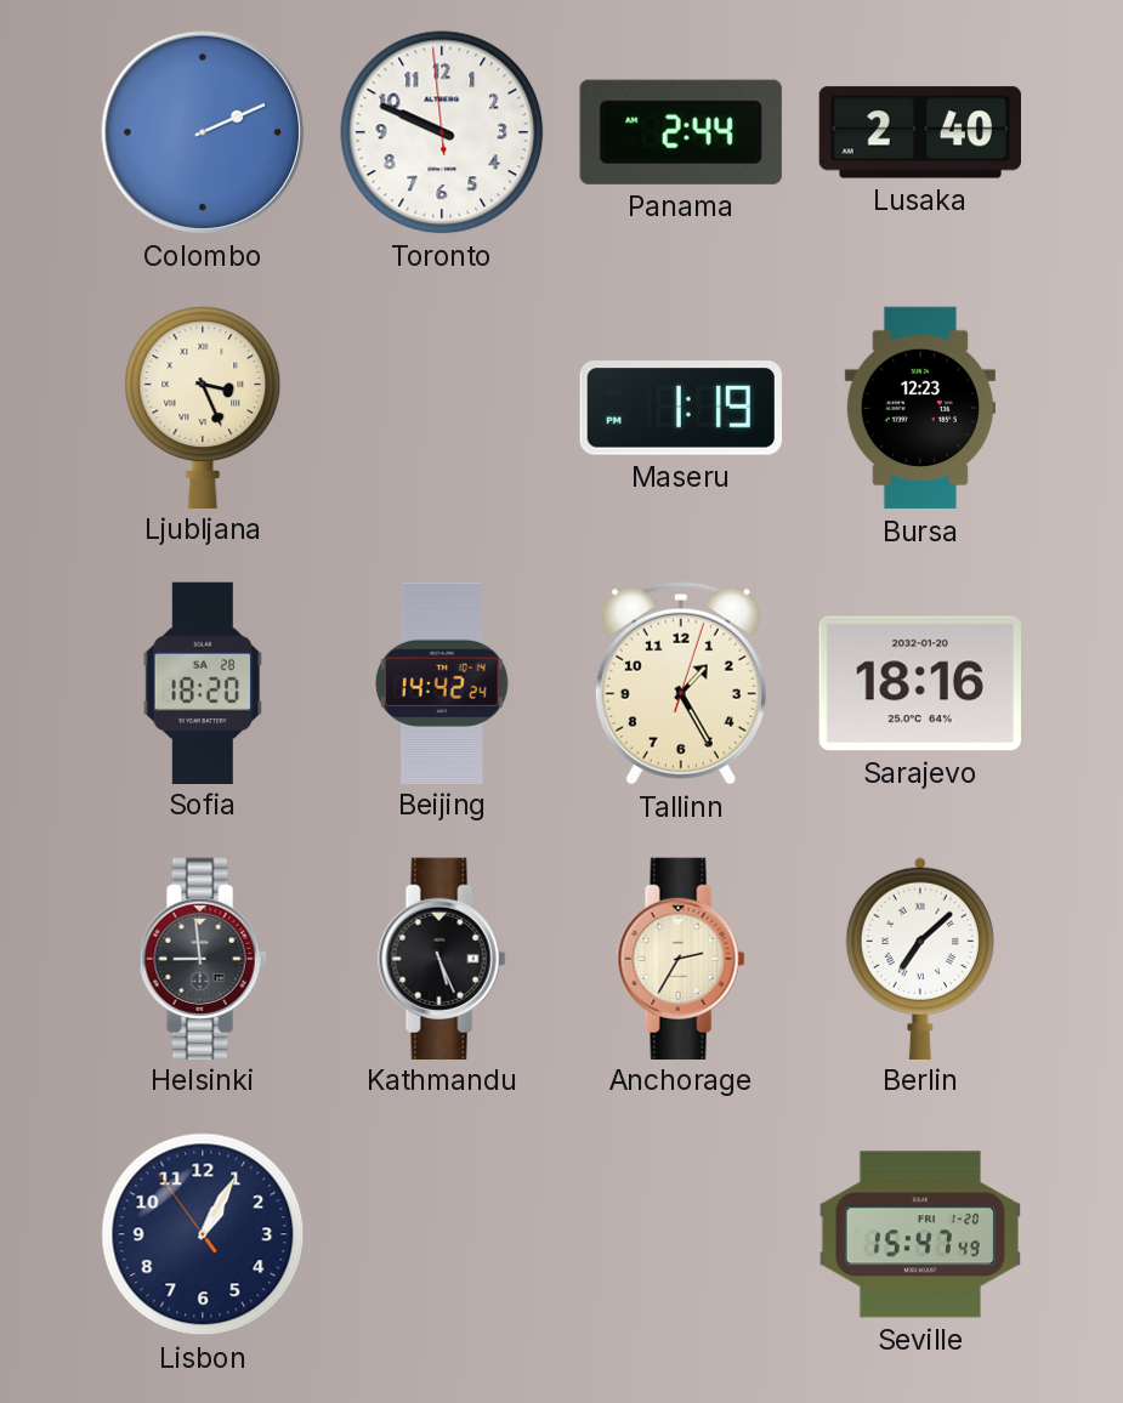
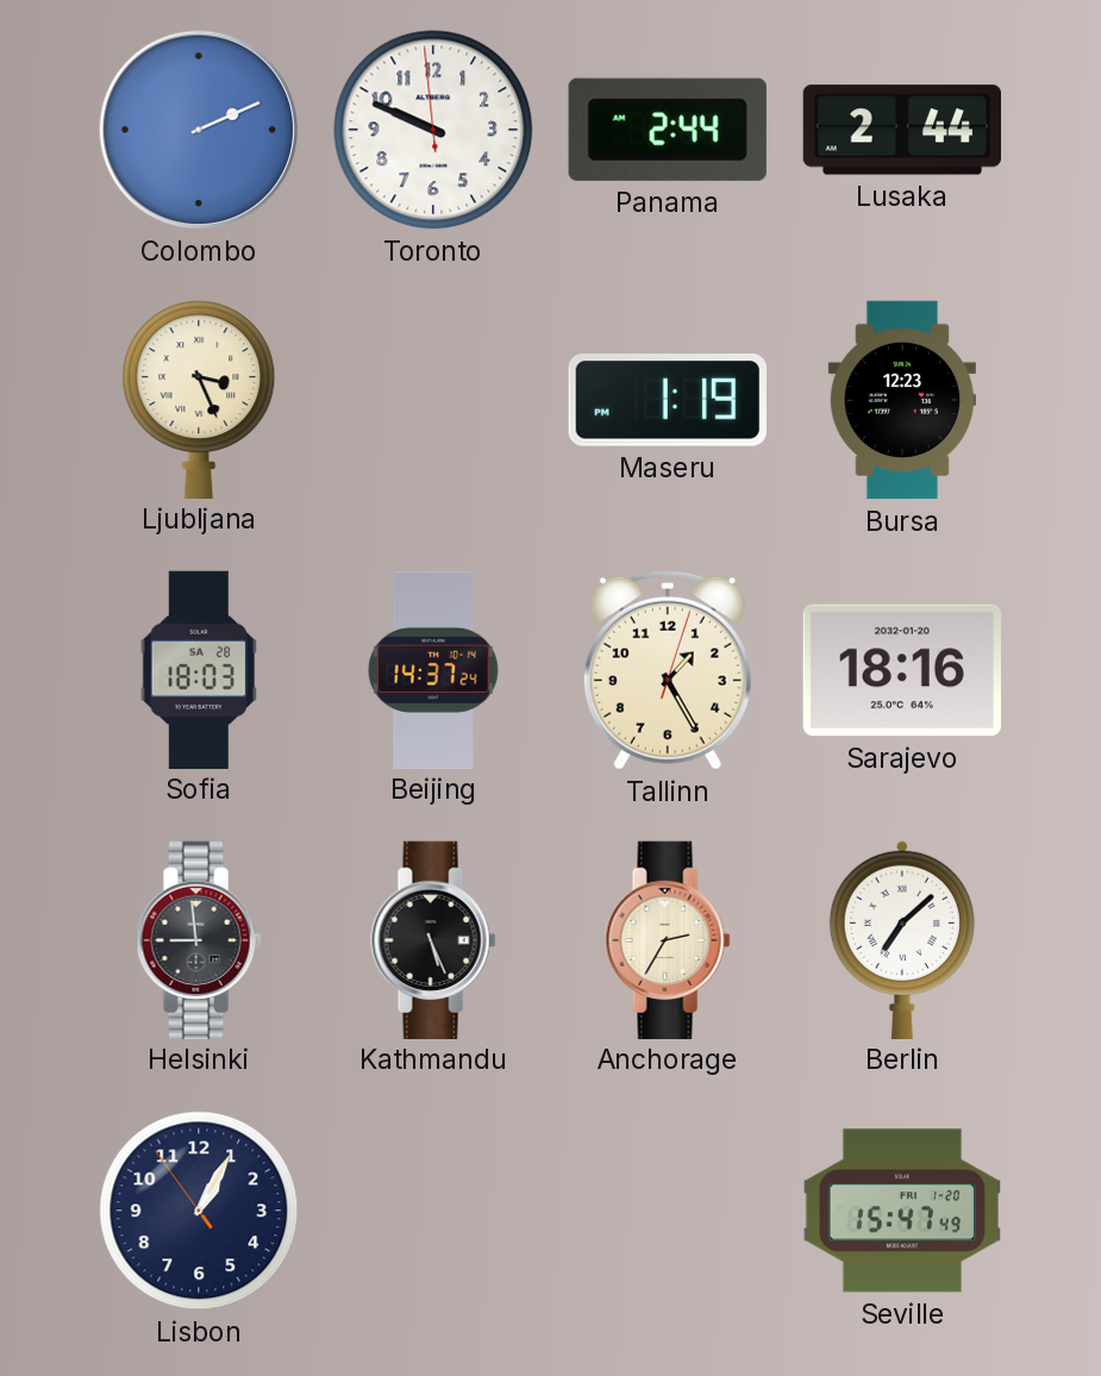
Lusaka: 2:40 -> 2:44
Sofia: 18:20 -> 18:03
Beijing: 14:42 -> 14:37
